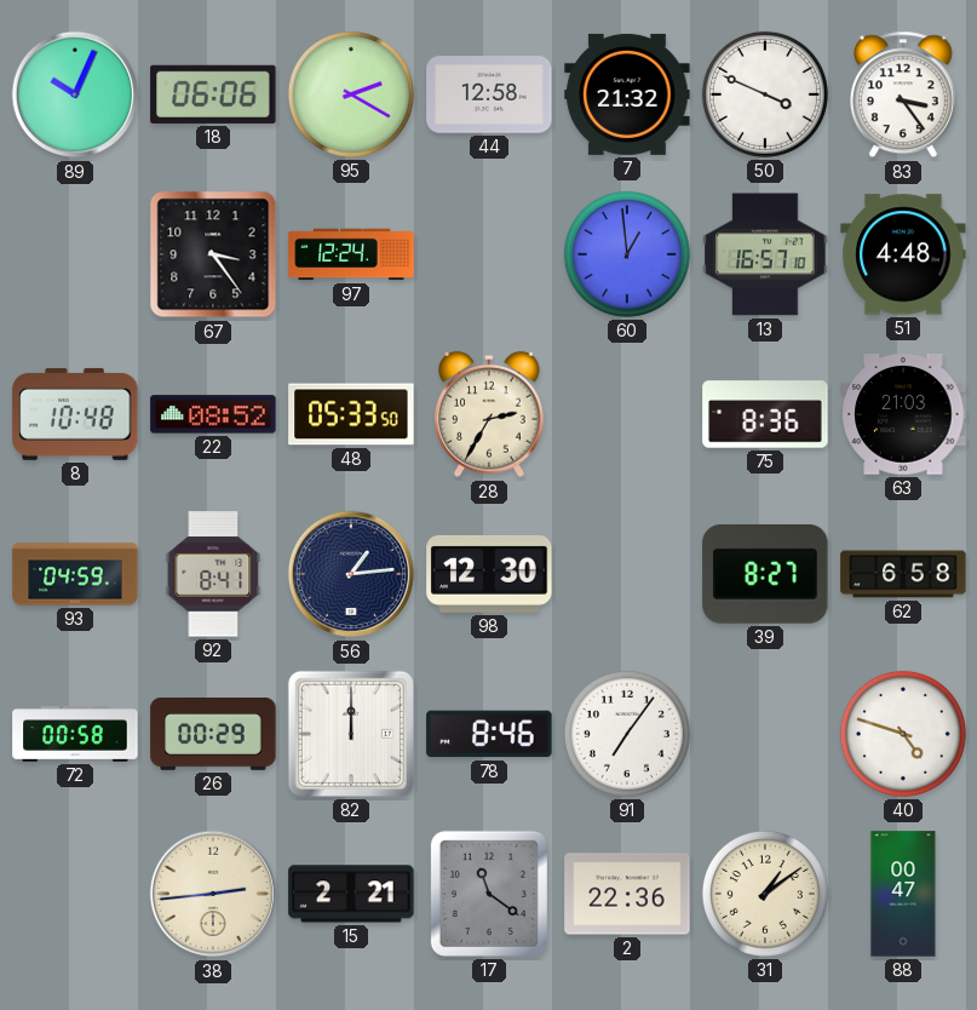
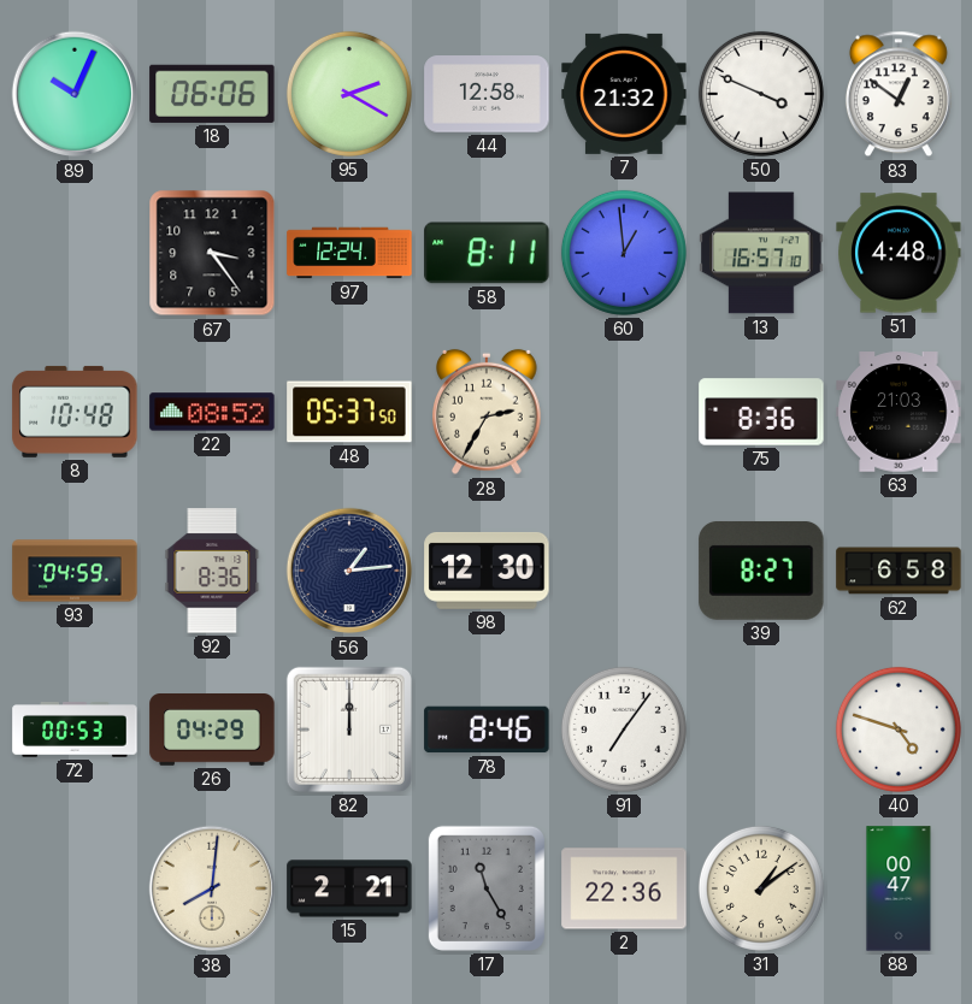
83: 3:24 -> 12:51
58: none -> 8:11
48: 05:33 -> 05:37
92: 8:41 -> 8:36
72: 00:58 -> 00:53
26: 00:29 -> 04:29
38: 2:44 -> 8:01
17: 11:21 -> 11:25
